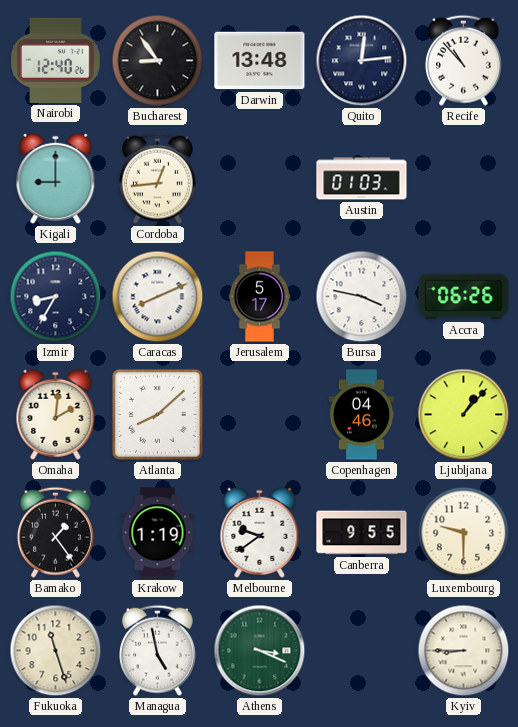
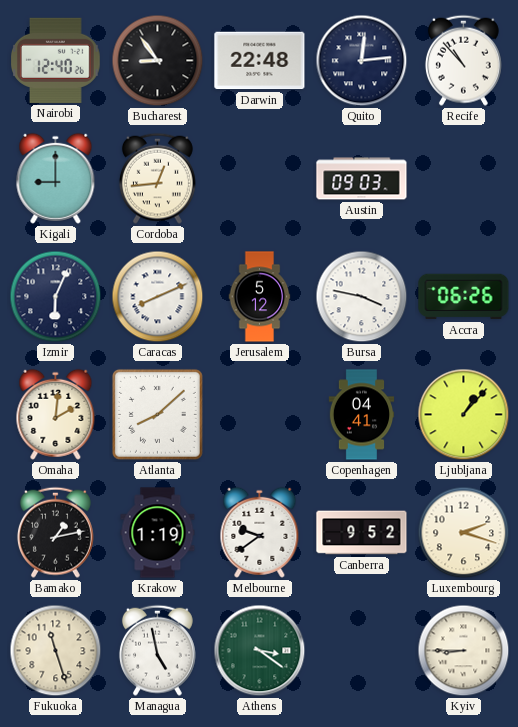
Darwin: 13:48 -> 22:48
Austin: 01:03 -> 09:03
Izmir: 8:35 -> 6:04
Jerusalem: 5:17 -> 5:12
Copenhagen: 04:46 -> 04:41
Bamako: 1:24 -> 1:13
Canberra: 9:55 -> 9:52
Luxembourg: 9:30 -> 2:18
Athens: 3:19 -> 3:21
